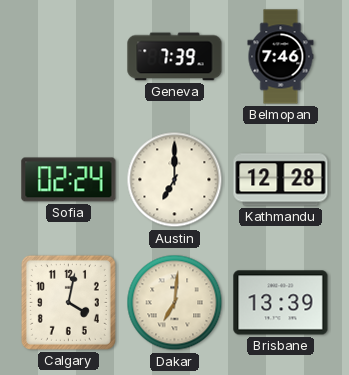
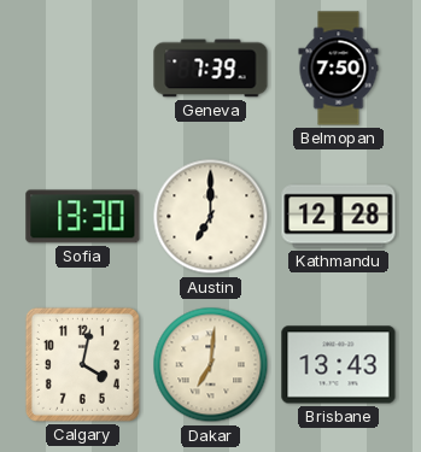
Belmopan: 7:46 -> 7:50
Sofia: 02:24 -> 13:30
Brisbane: 13:39 -> 13:43
